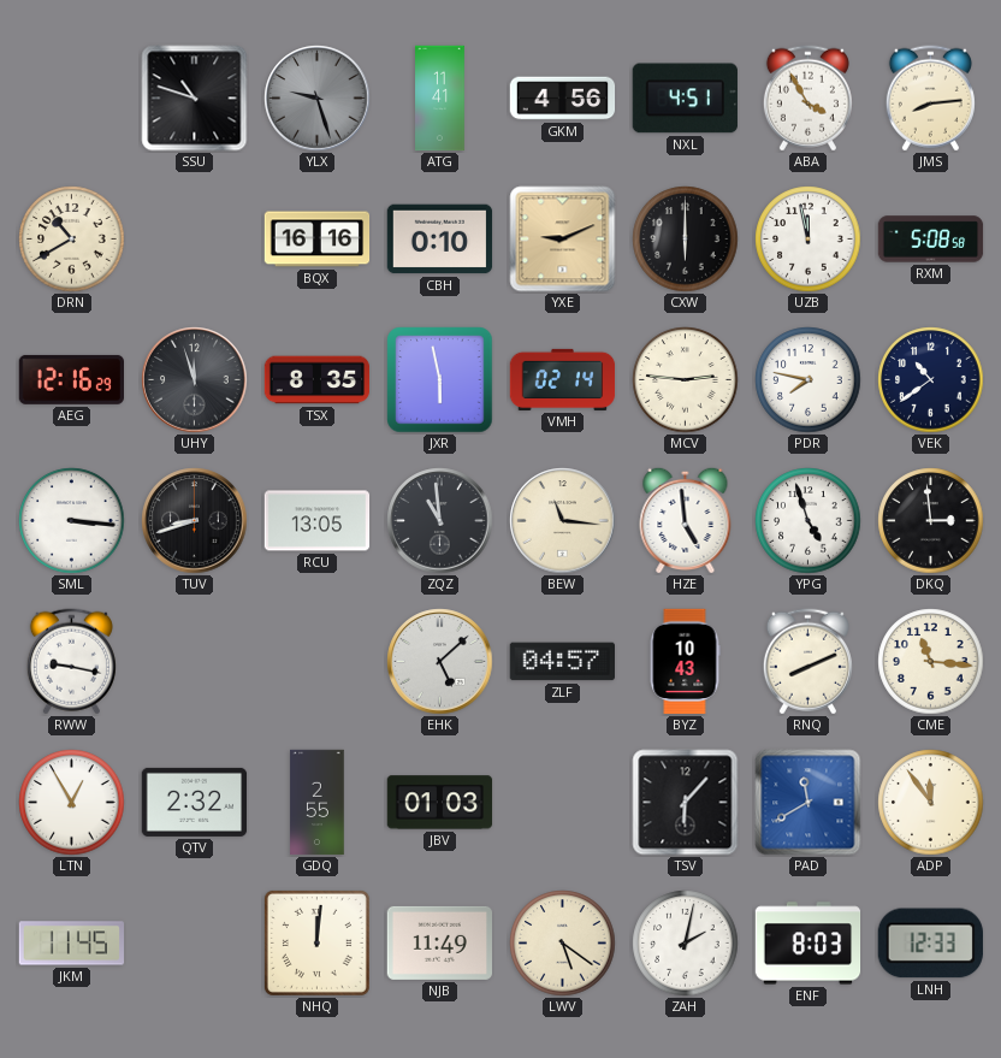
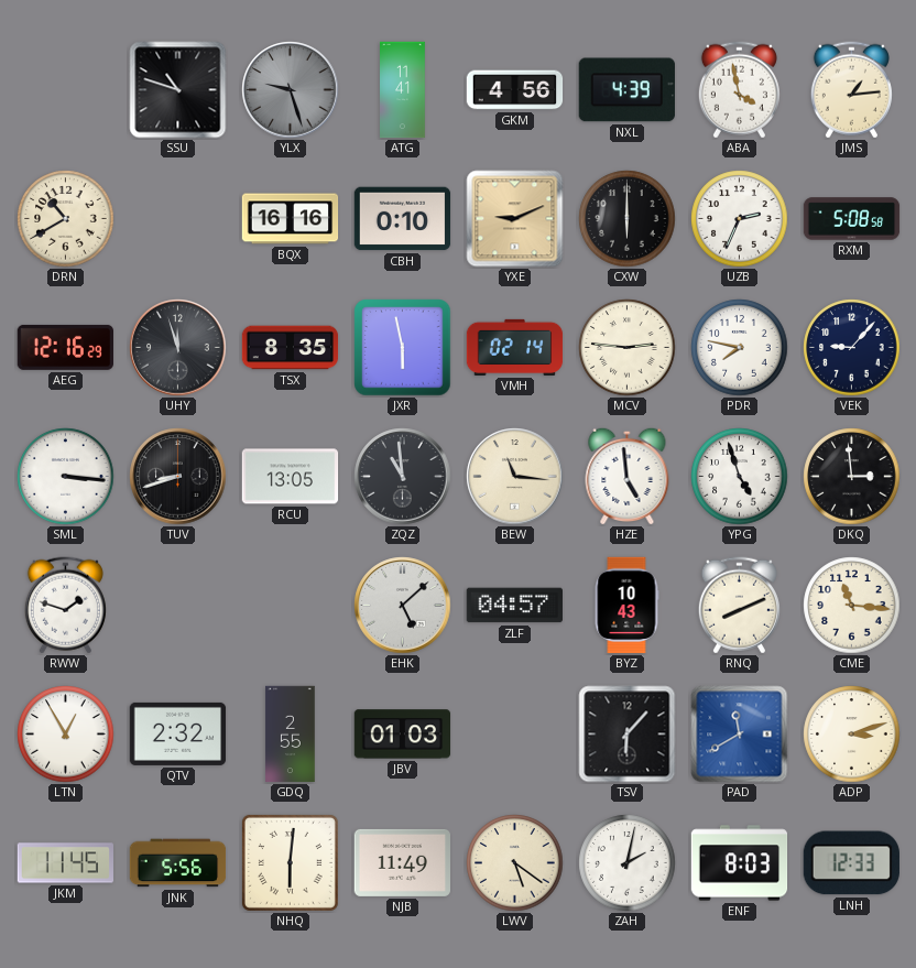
NXL: 4:51 -> 4:39
ABA: 3:55 -> 3:58
JMS: 8:14 -> 1:14
UZB: 11:58 -> 2:34
VEK: 10:39 -> 9:07
RWW: 9:17 -> 1:48
ADP: 11:54 -> 3:12
JNK: none -> 5:56
NHQ: 12:01 -> 6:01
